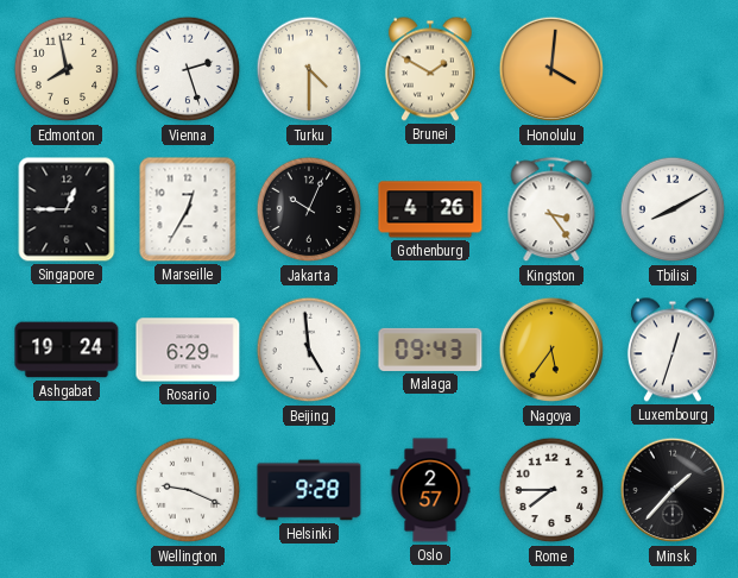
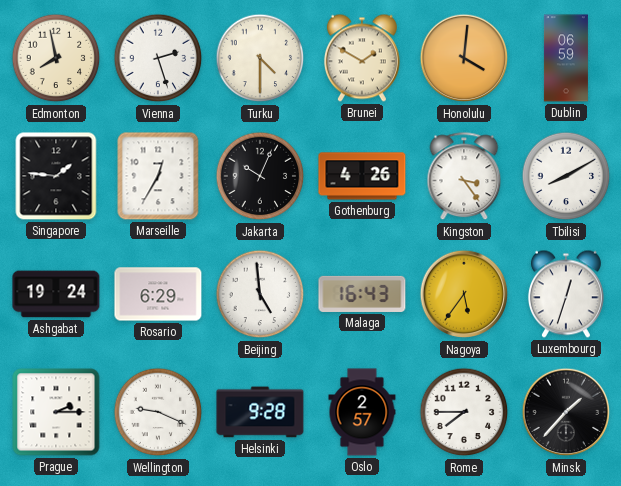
Dublin: none -> 06:59
Singapore: 12:45 -> 1:46
Malaga: 09:43 -> 16:43
Prague: none -> 2:15
